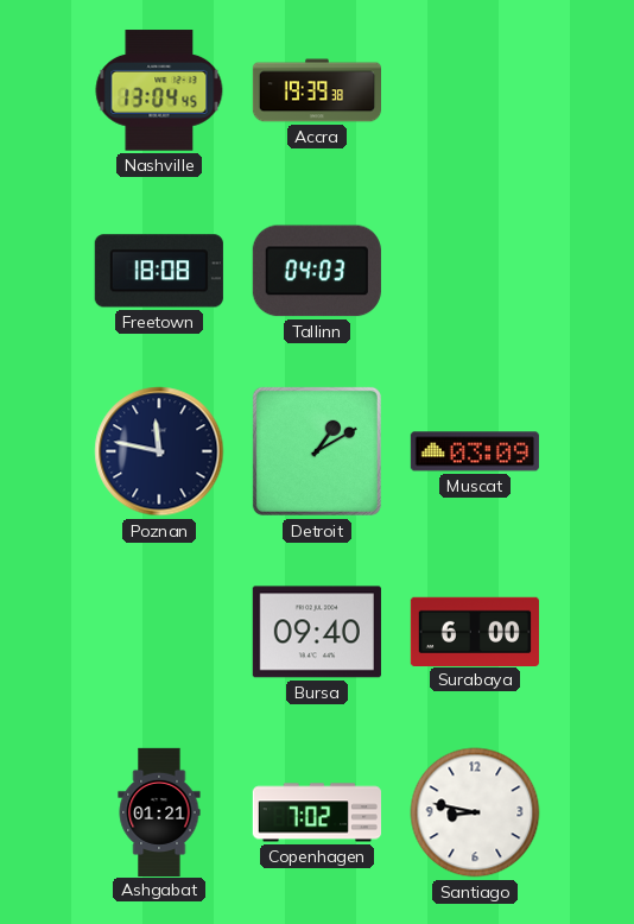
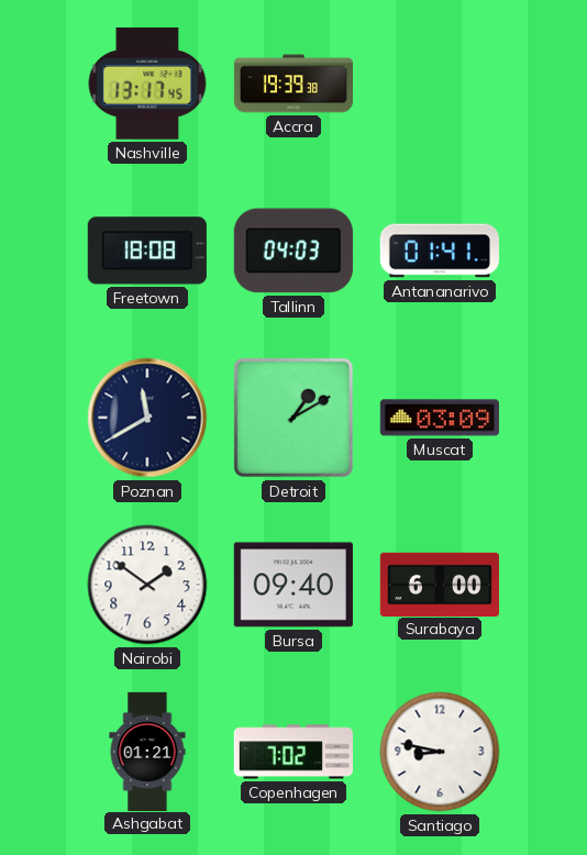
Nashville: 13:04 -> 13:17
Antananarivo: none -> 01:41
Poznan: 11:47 -> 11:40
Nairobi: none -> 1:51
